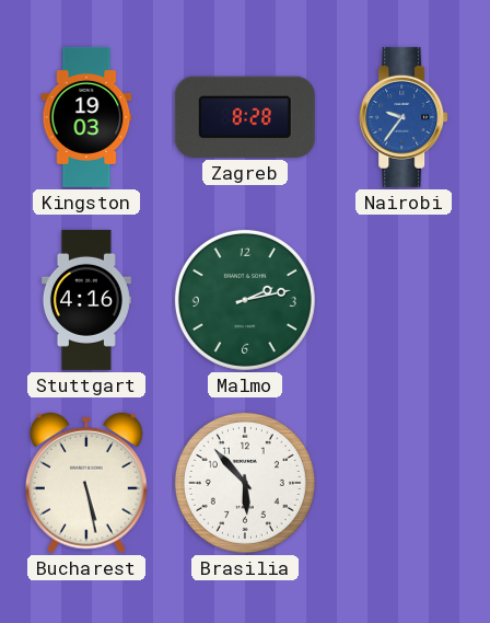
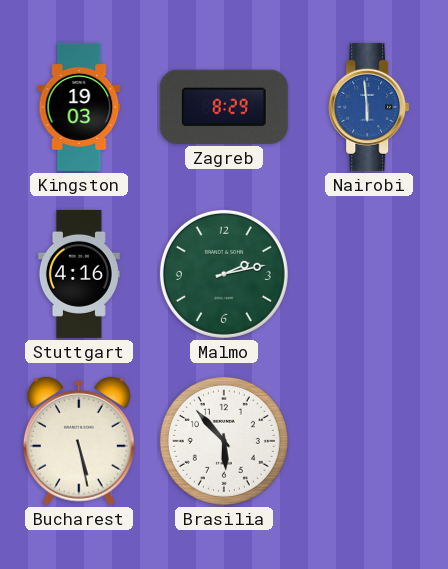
Zagreb: 8:28 -> 8:29
Nairobi: 9:36 -> 5:59
